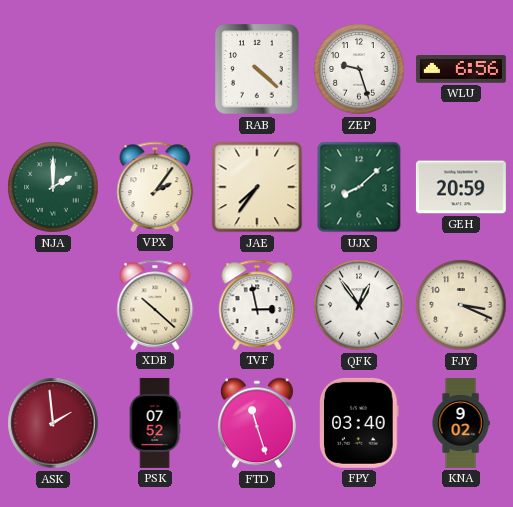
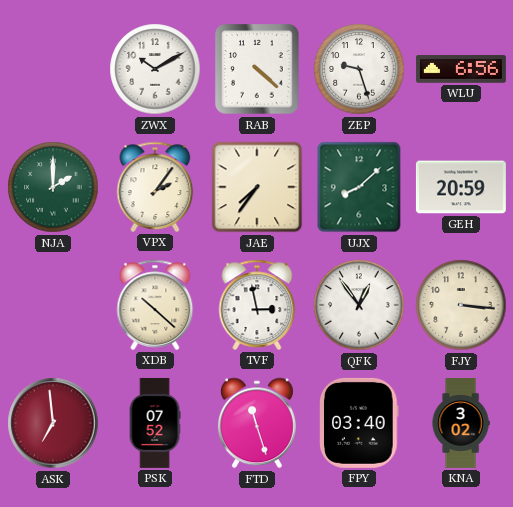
ZWX: none -> 10:10
FJY: 3:19 -> 3:16
ASK: 1:59 -> 6:59
KNA: 9:02 -> 3:02
